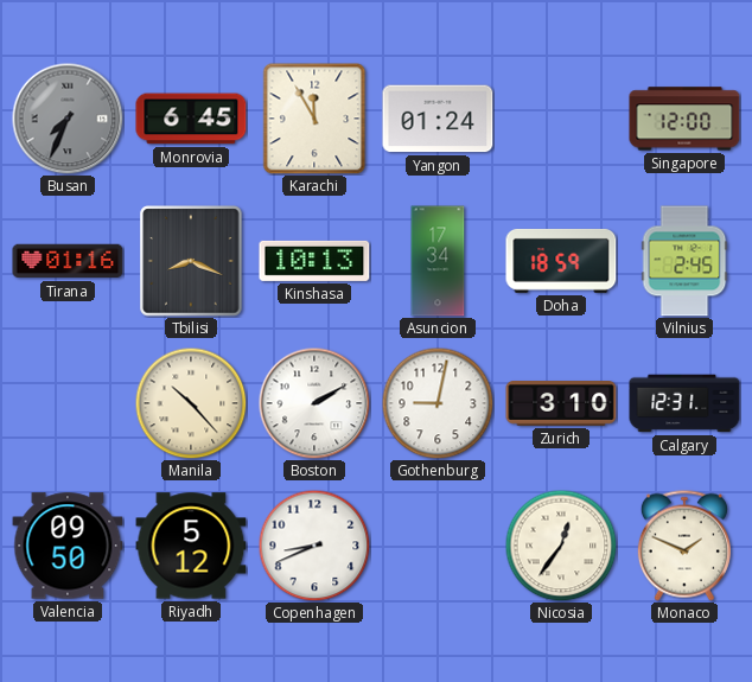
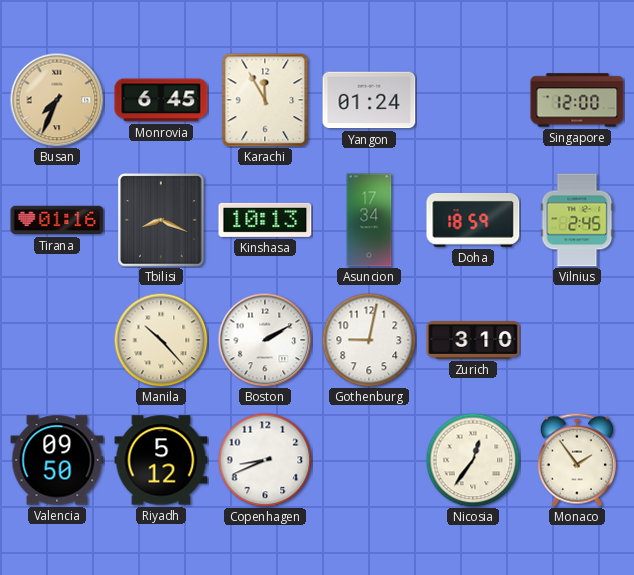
Busan dial: grey -> champagne
Calgary: 12:31 -> none
Monaco: 1:49 -> 1:54
